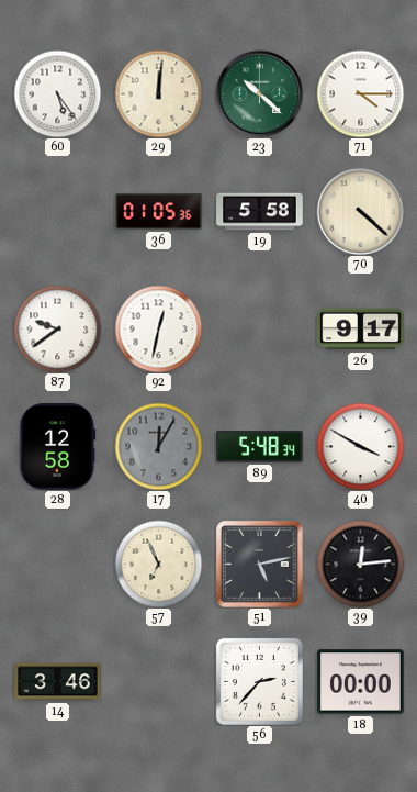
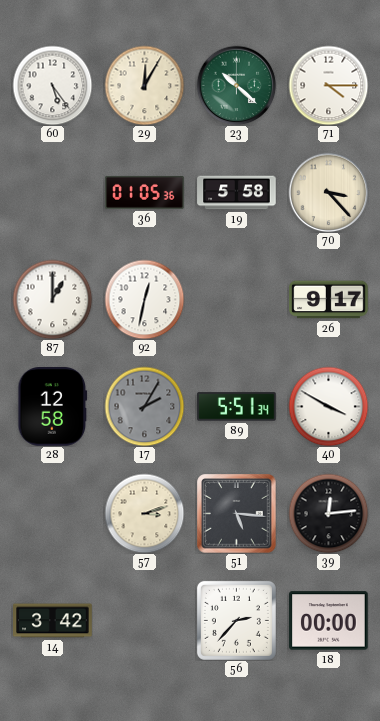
29: 12:01 -> 12:05
70: 4:22 -> 3:23
87: 9:39 -> 1:00
17: 12:05 -> 2:05
89: 5:48 -> 5:51
57: 6:56 -> 3:12
51: 5:13 -> 5:16
14: 3:46 -> 3:42
